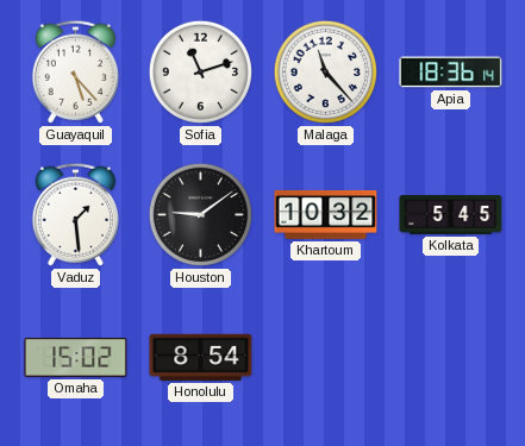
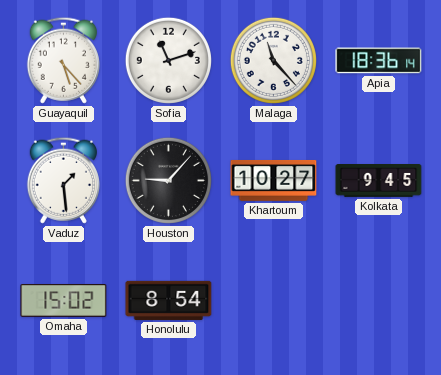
Houston: 9:09 -> 9:07
Khartoum: 10:32 -> 10:27
Kolkata: 5:45 -> 9:45
